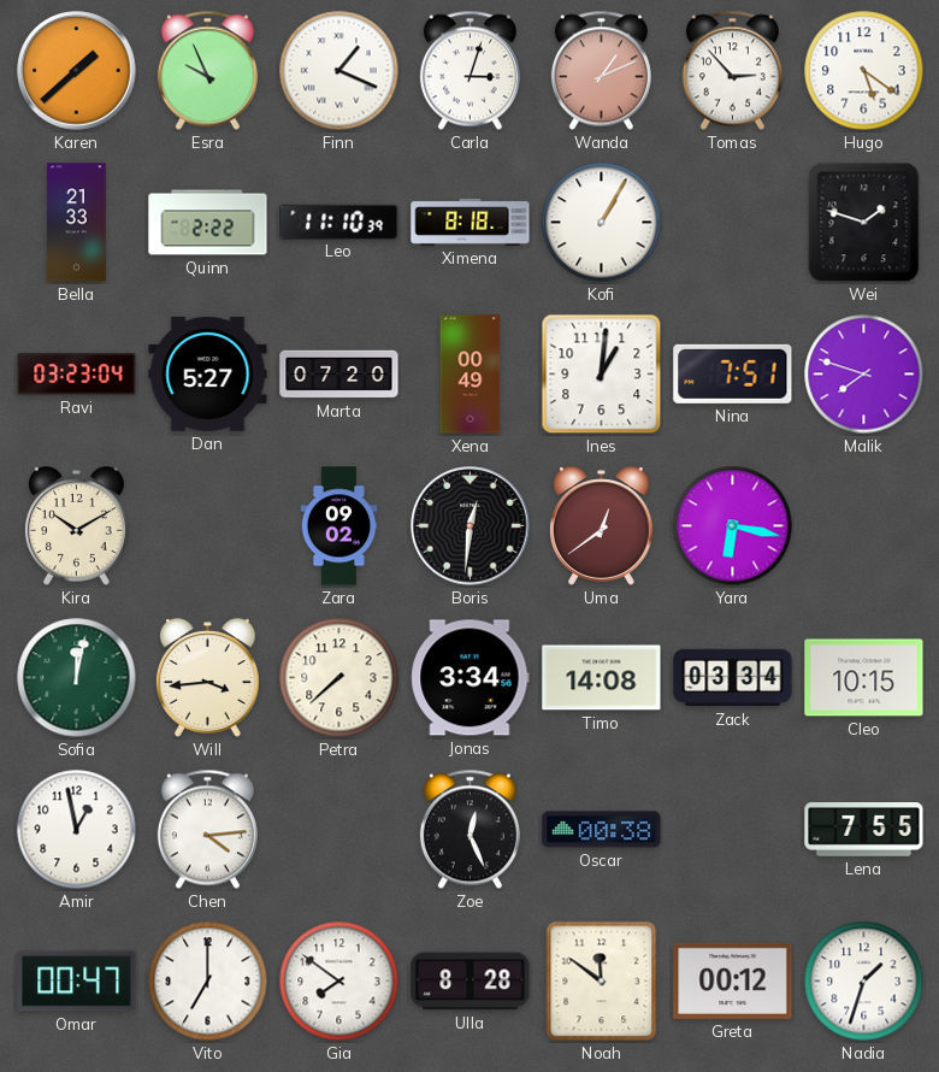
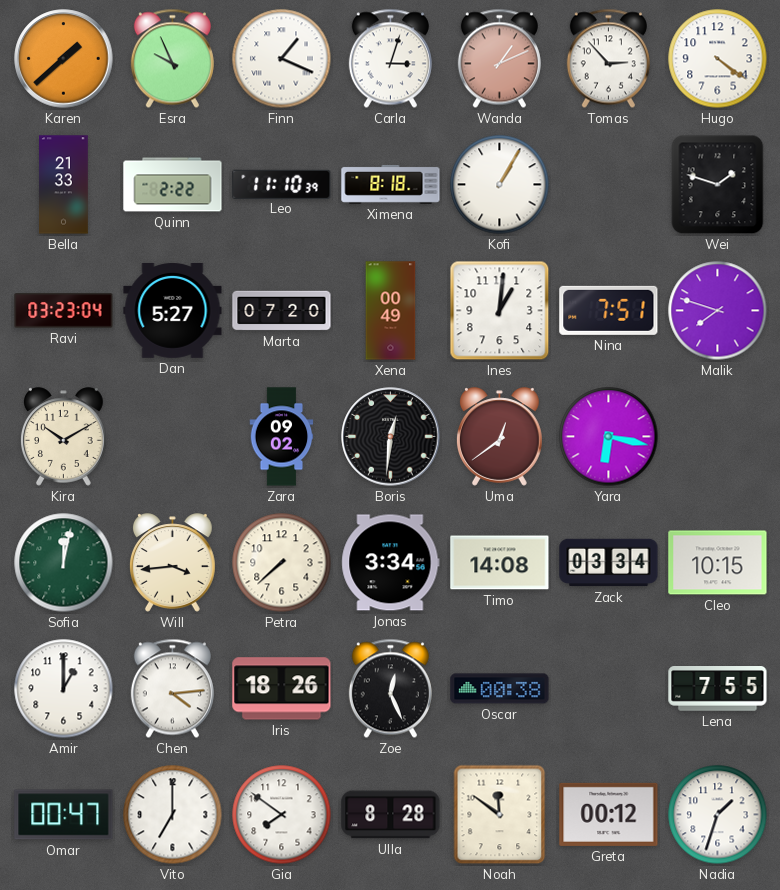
Hugo: 5:21 -> 4:21
Amir: 12:58 -> 1:00
Iris: none -> 18:26
